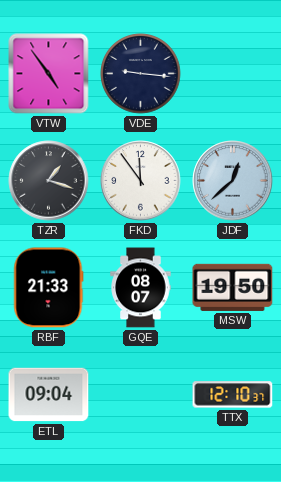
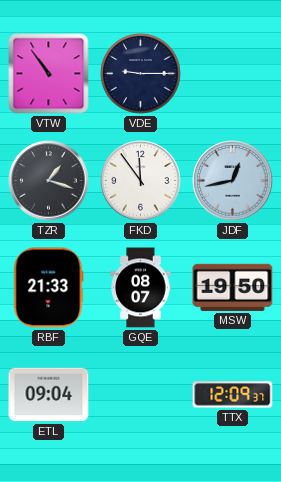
VTW: 4:54 -> 10:54
VDE: 9:16 -> 9:15
JDF: 12:38 -> 12:43
TTX: 12:10 -> 12:09
